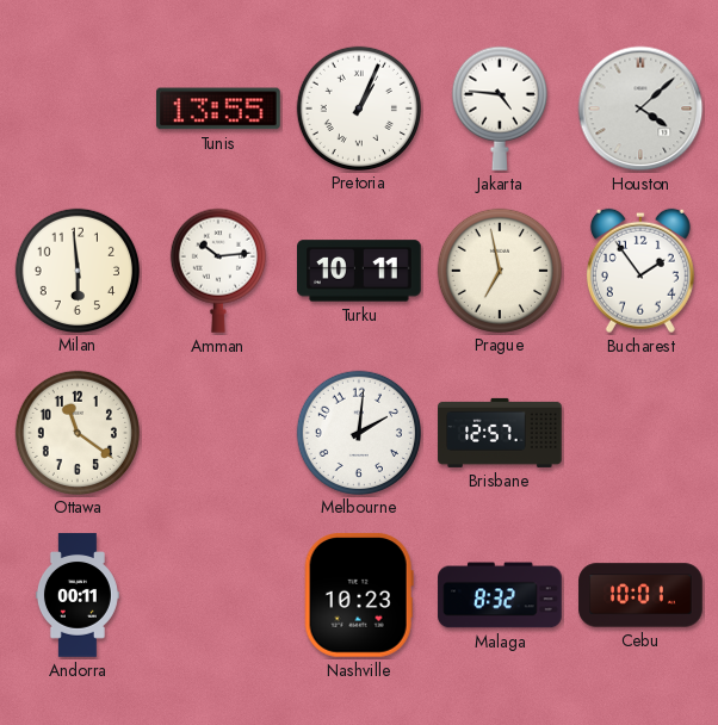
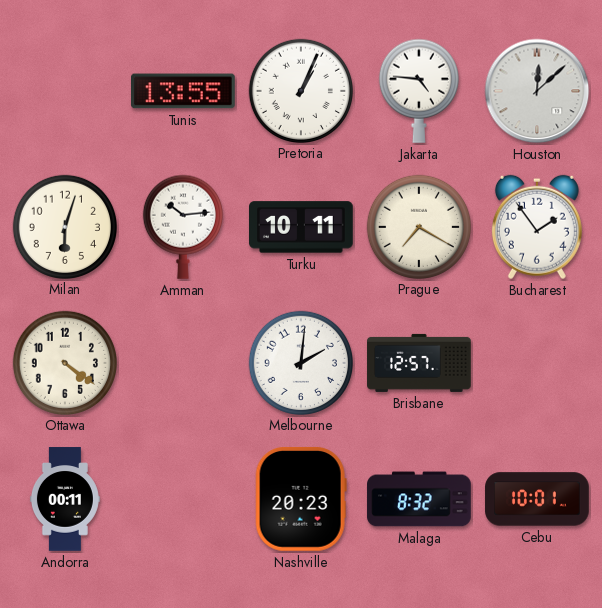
Houston: 4:08 -> 12:08
Milan: 5:59 -> 6:03
Prague: 6:58 -> 7:20
Ottawa: 11:21 -> 4:21
Nashville: 10:23 -> 20:23
